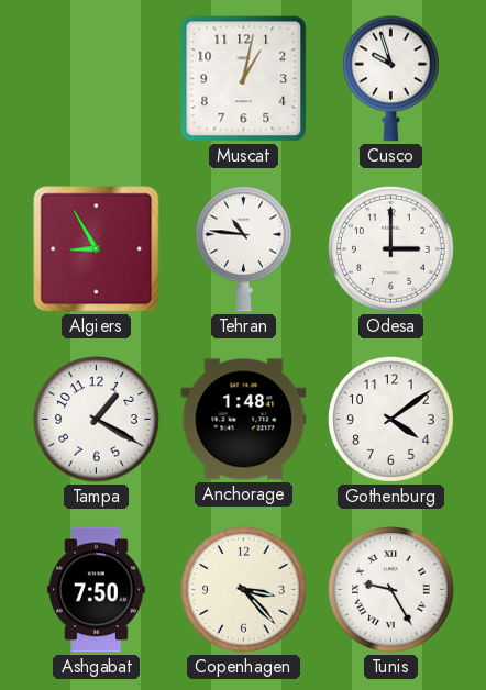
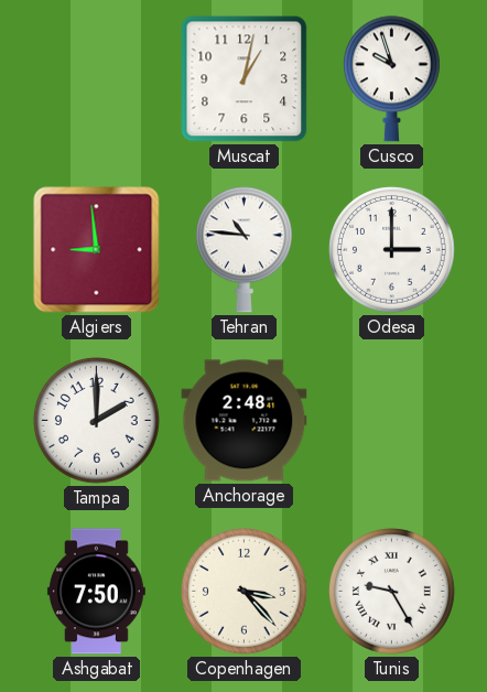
Algiers: 8:55 -> 8:59
Tampa: 1:20 -> 2:00
Anchorage: 1:48 -> 2:48
Gothenburg: 4:09 -> none
